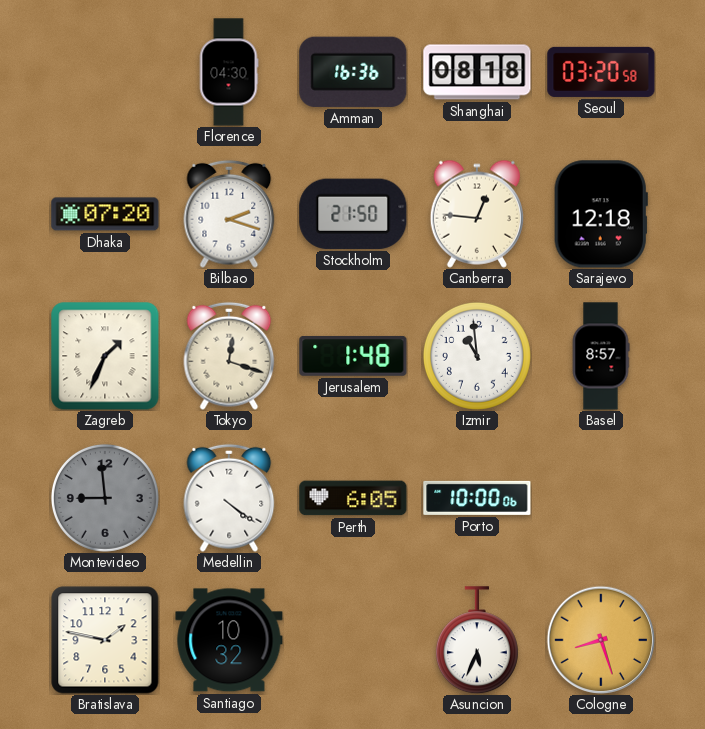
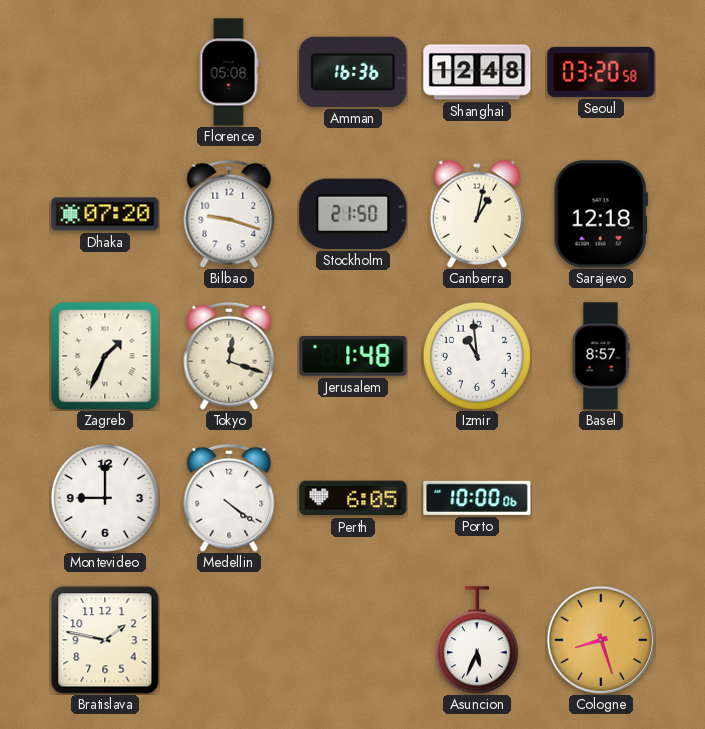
Florence: 04:30 -> 05:08
Shanghai: 08:18 -> 12:48
Bilbao: 2:18 -> 9:18
Canberra: 12:46 -> 1:02
Montevideo: 8:59 -> 9:00
Montevideo dial: grey -> white
Santiago: 10:32 -> none
